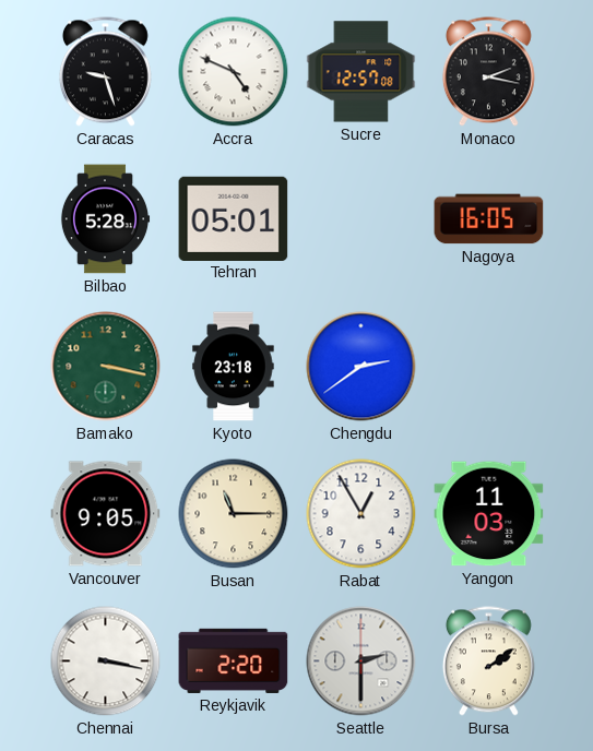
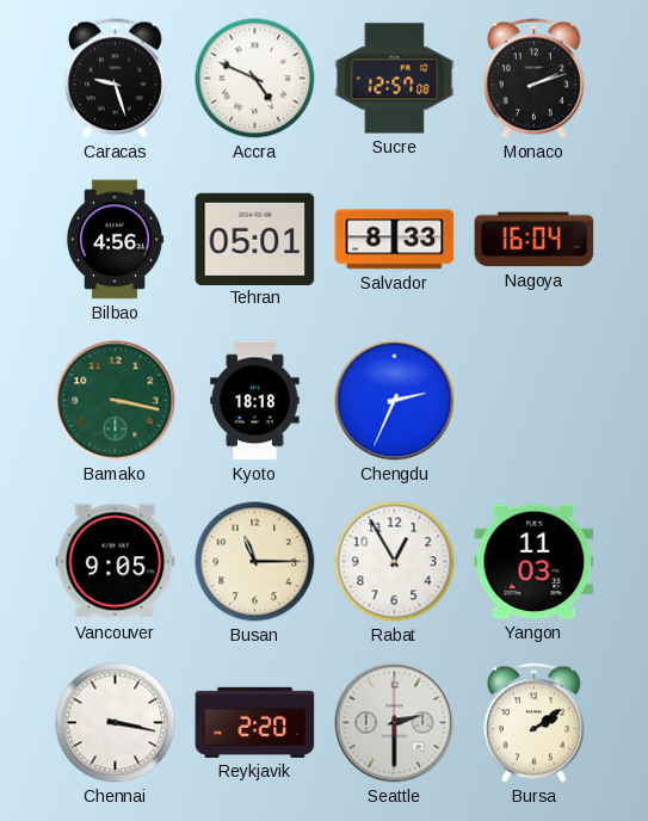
Monaco: 2:17 -> 2:12
Bilbao: 5:28 -> 4:56
Salvador: none -> 8:33
Nagoya: 16:05 -> 16:04
Kyoto: 23:18 -> 18:18
Chengdu: 2:39 -> 2:34
